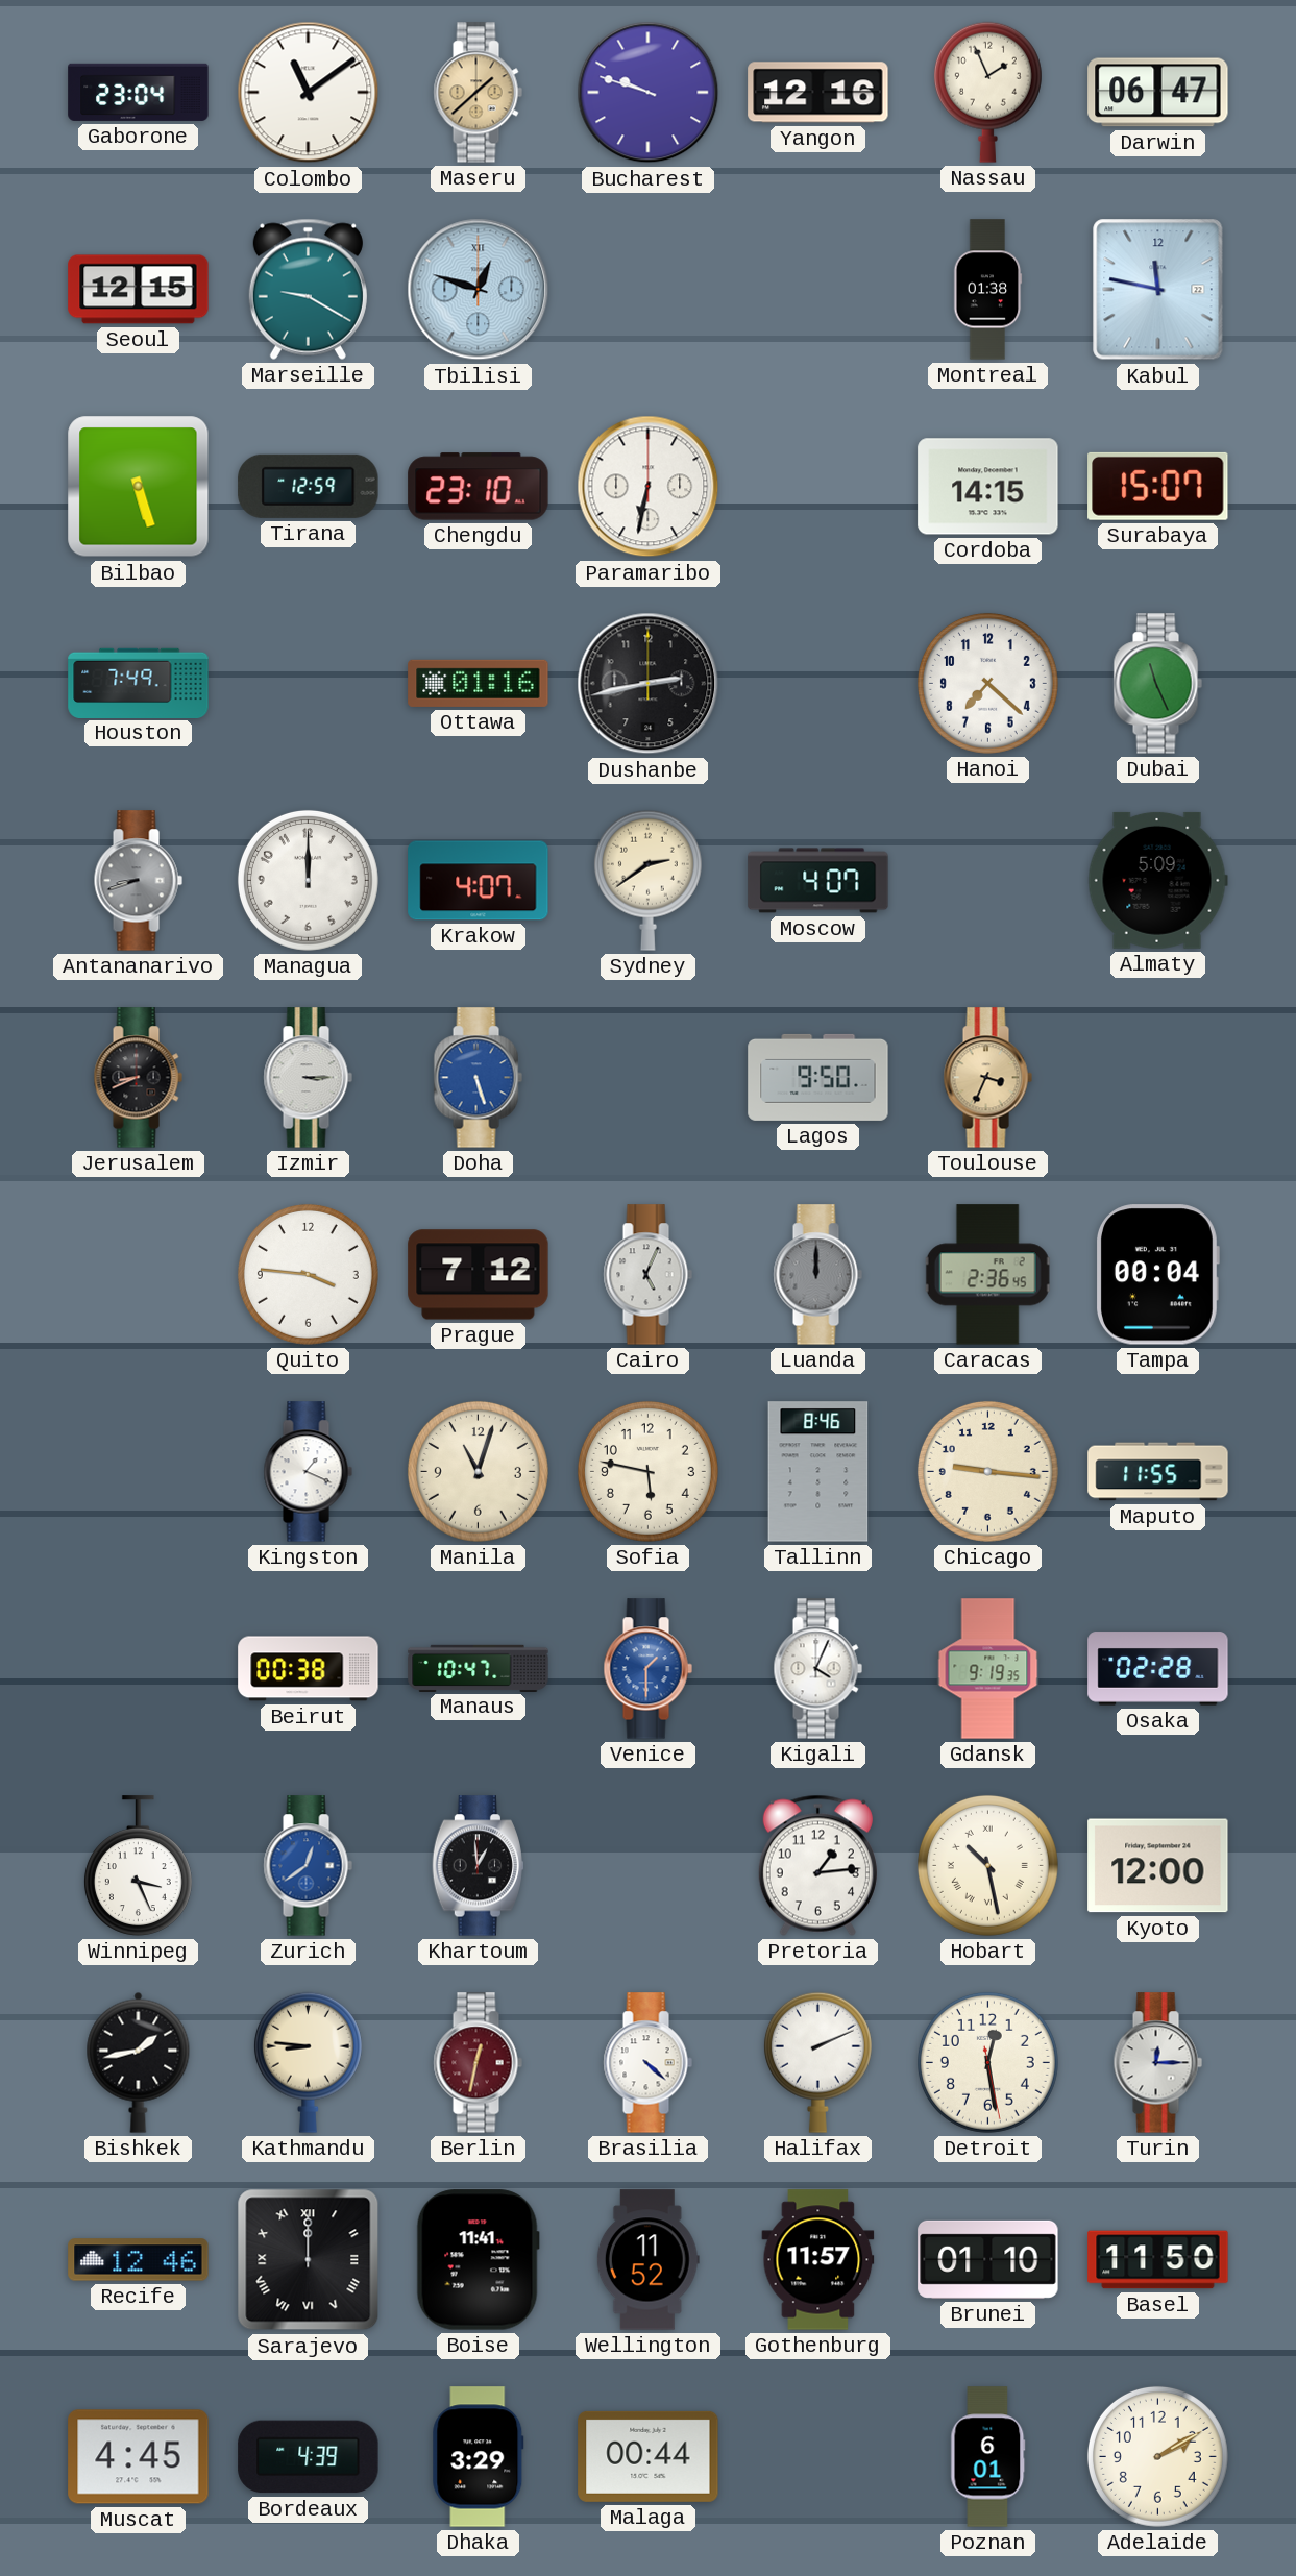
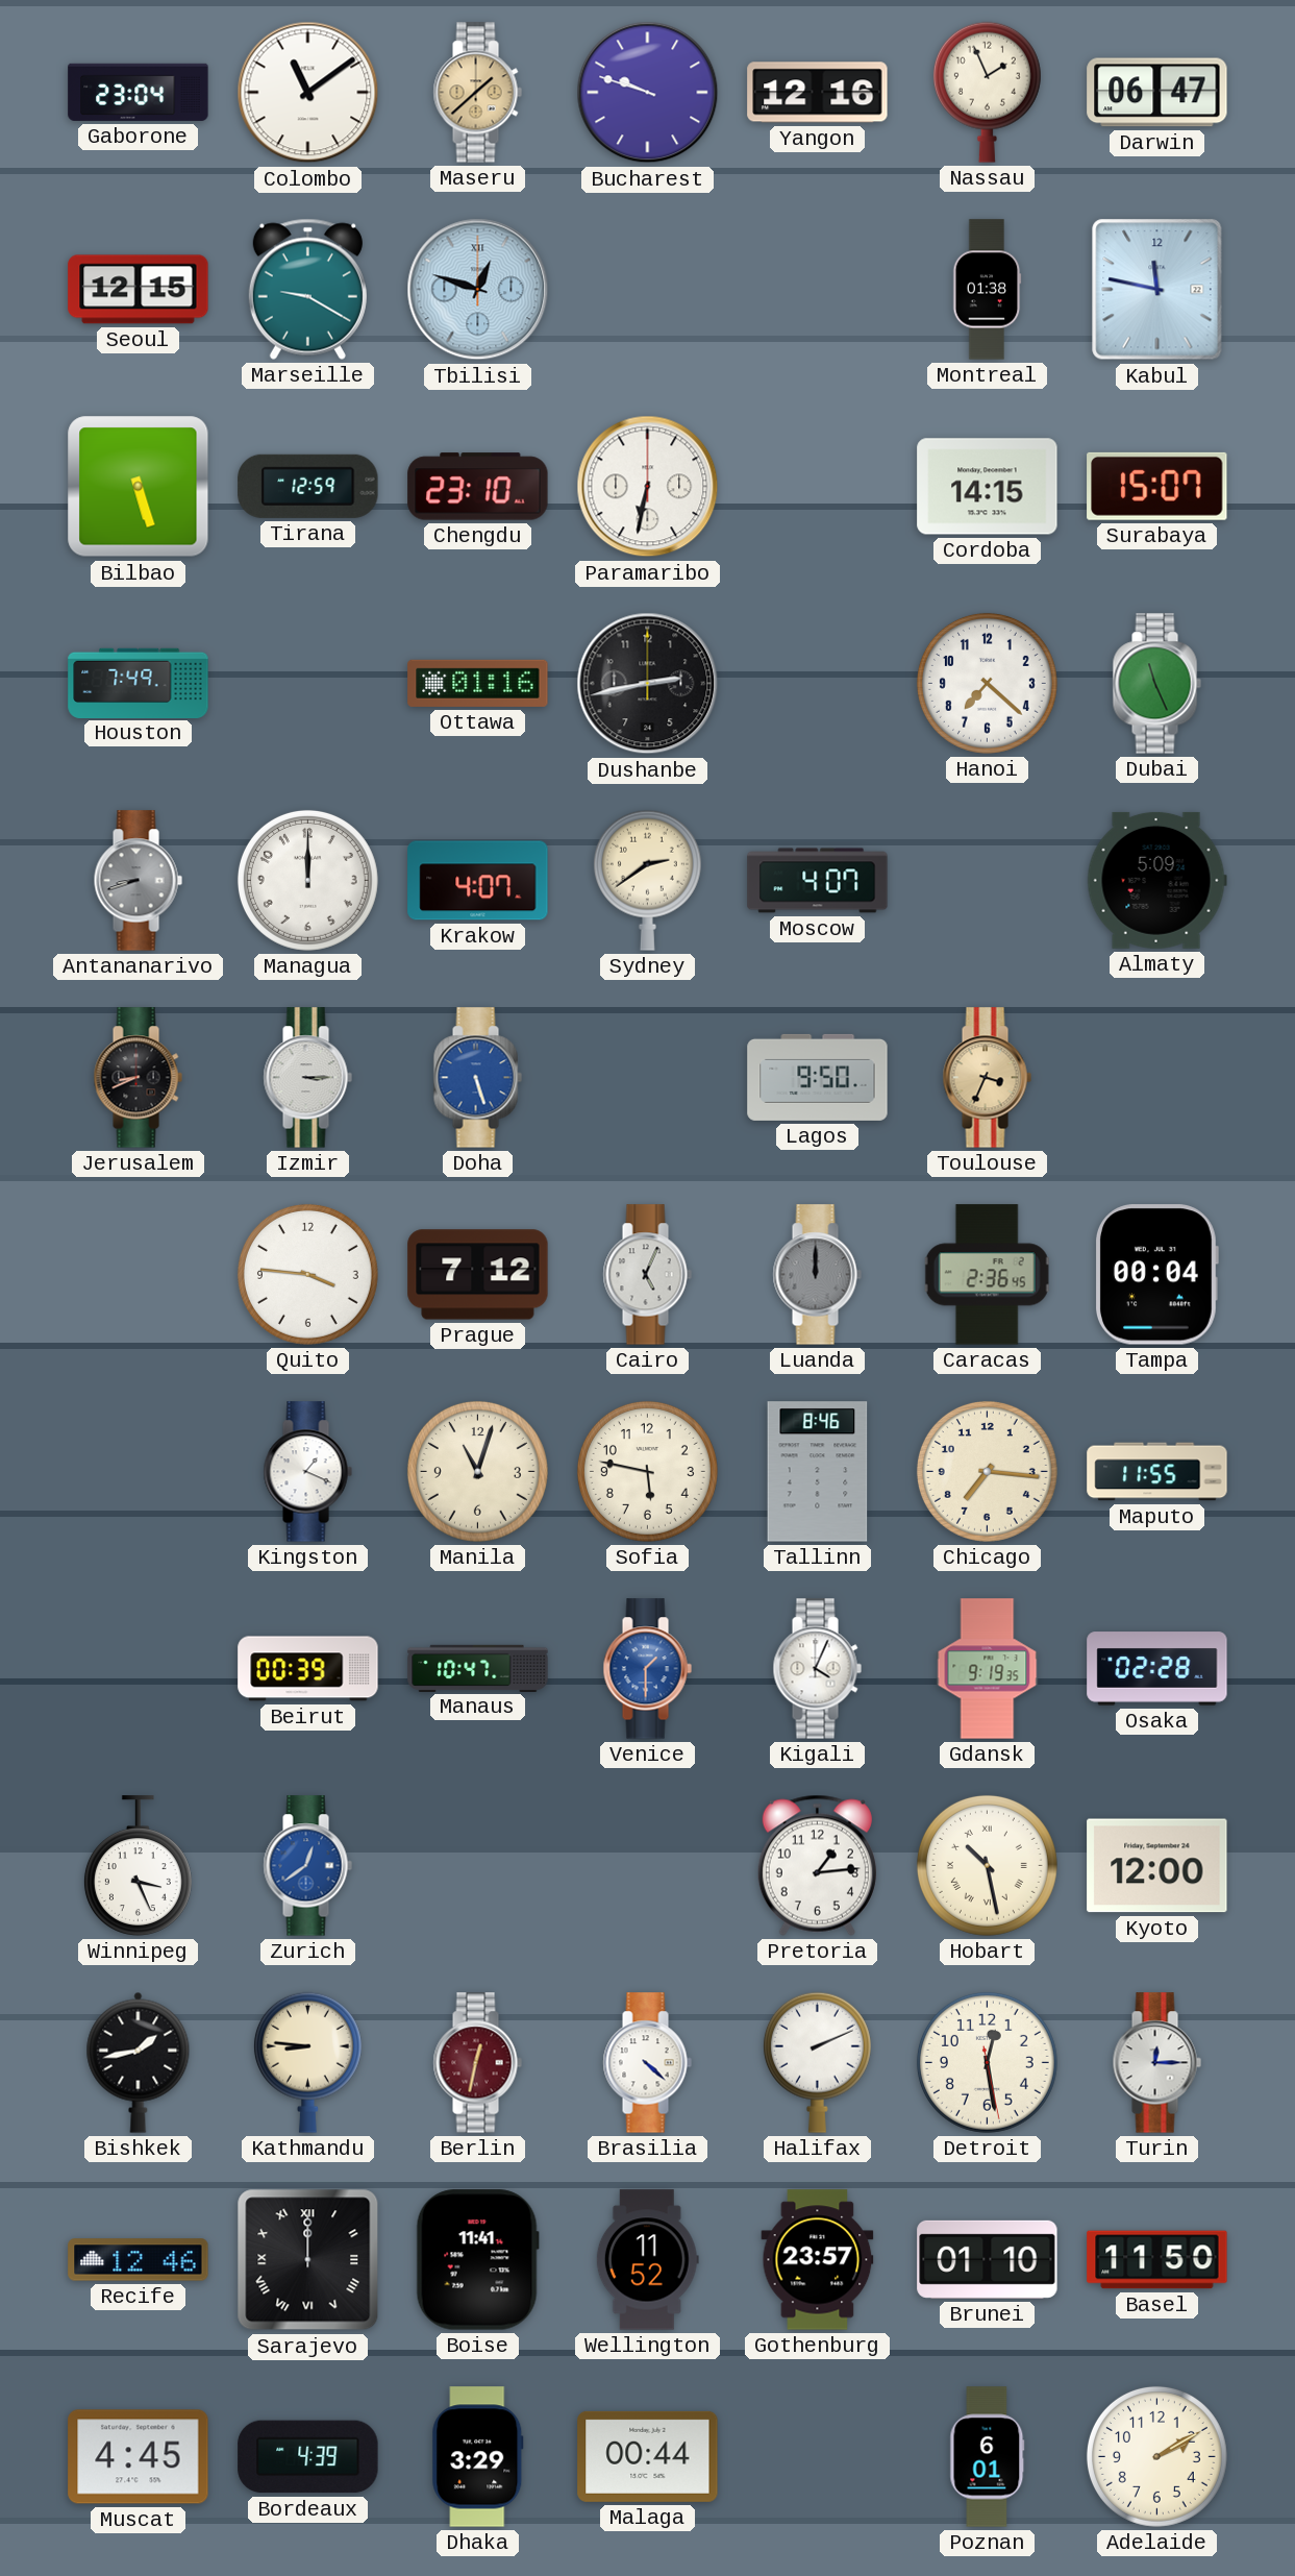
Chicago: 9:16 -> 7:16
Beirut: 00:38 -> 00:39
Khartoum: 12:59 -> none
Gothenburg: 11:57 -> 23:57
